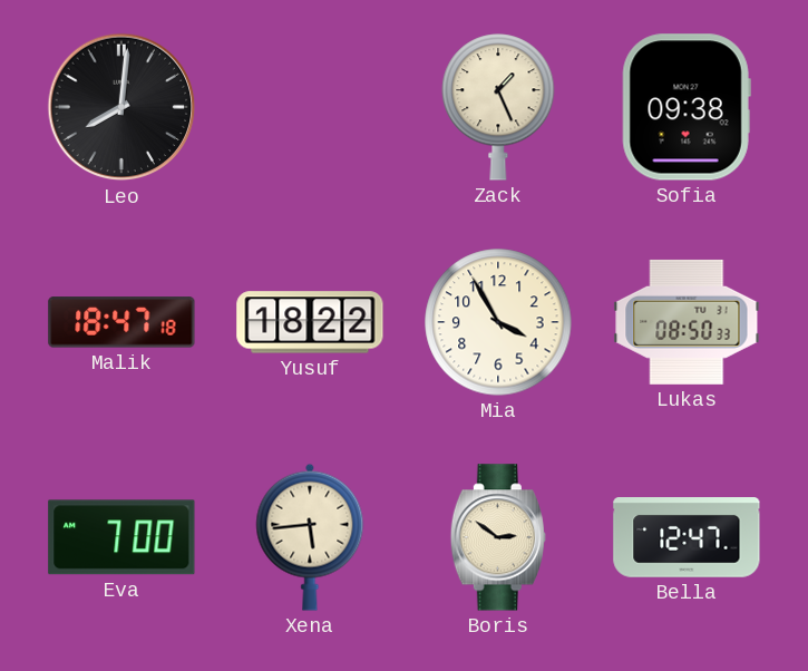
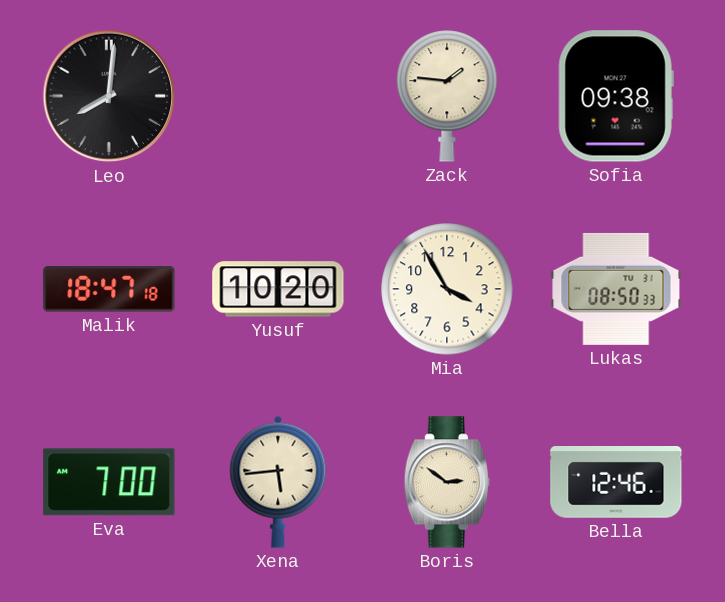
Zack: 1:26 -> 1:46
Yusuf: 18:22 -> 10:20
Bella: 12:47 -> 12:46
